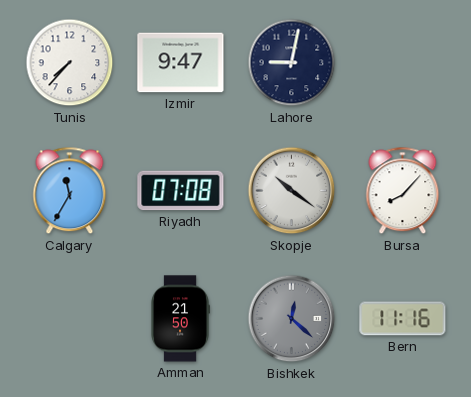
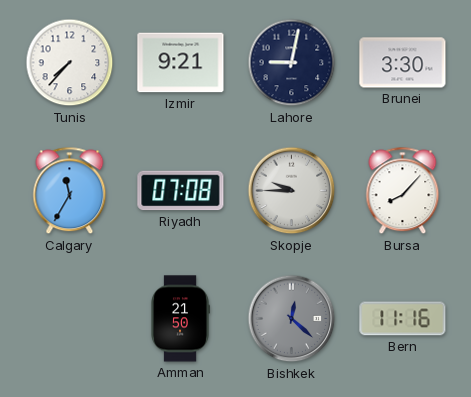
Izmir: 9:47 -> 9:21
Brunei: none -> 3:30
Skopje: 10:21 -> 9:45
